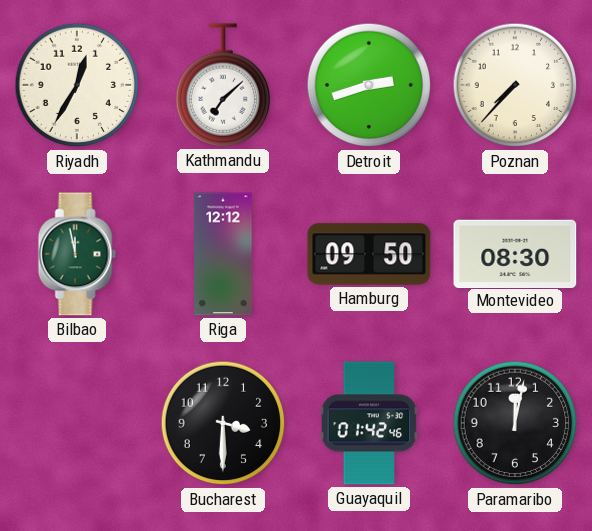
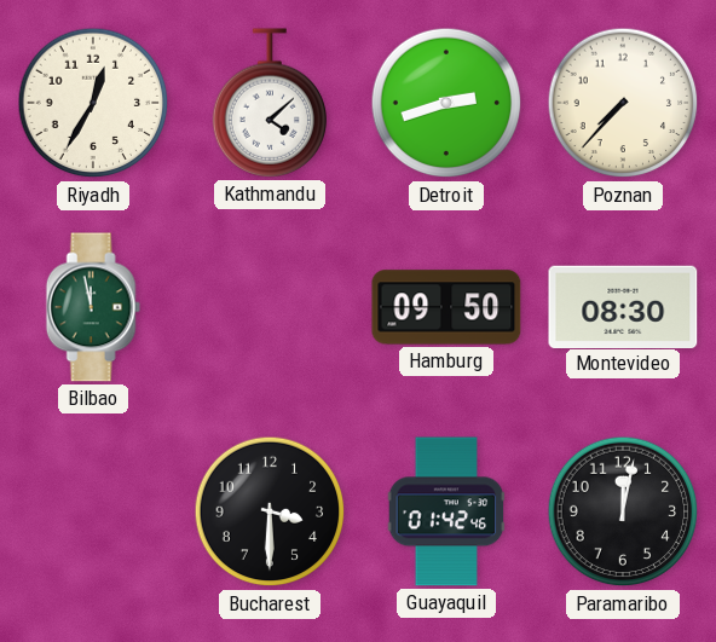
Kathmandu: 7:08 -> 4:08
Riga: 12:12 -> none
